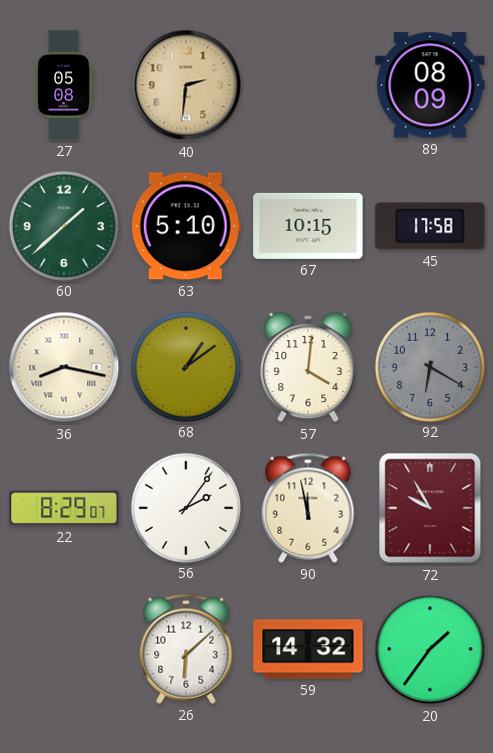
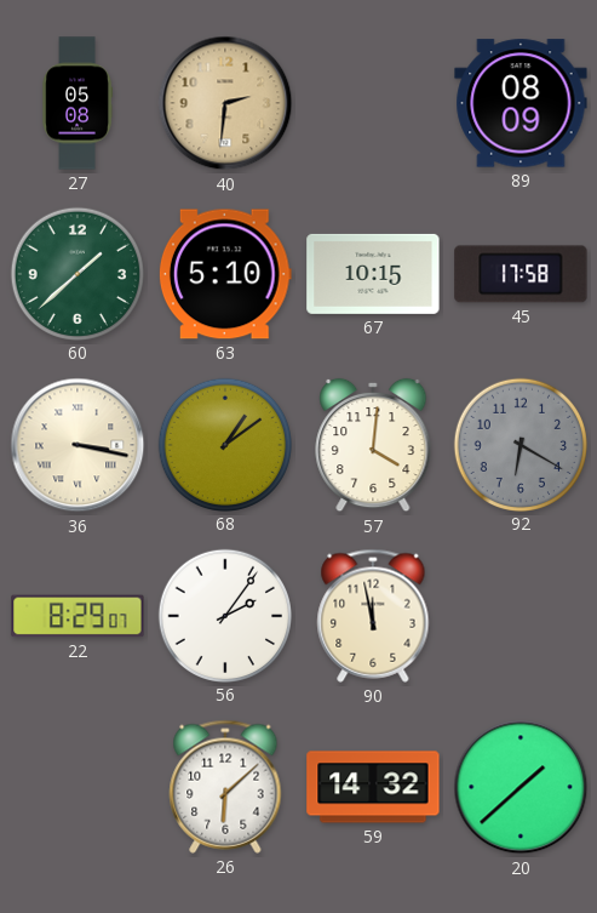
36: 8:17 -> 3:17
72: 9:55 -> none
20: 1:36 -> 1:38
